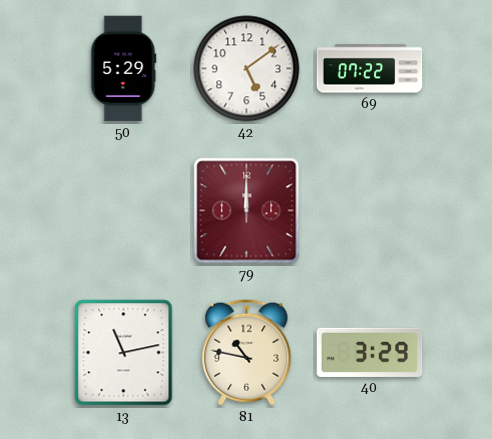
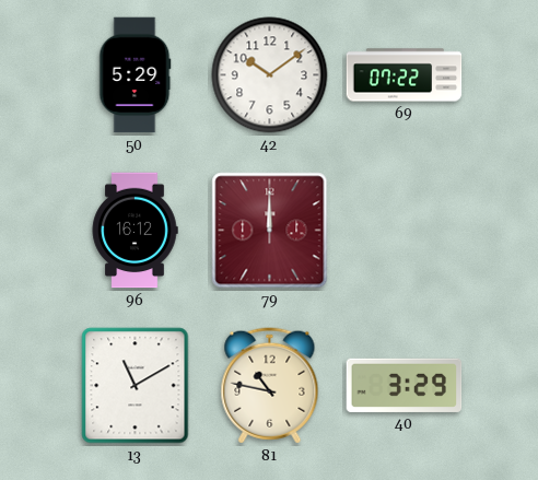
42: 5:09 -> 10:09
96: none -> 16:12
13: 11:13 -> 11:10
